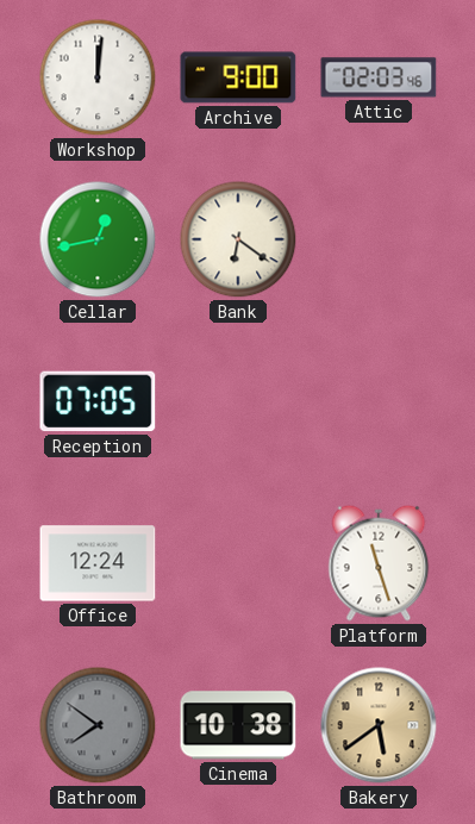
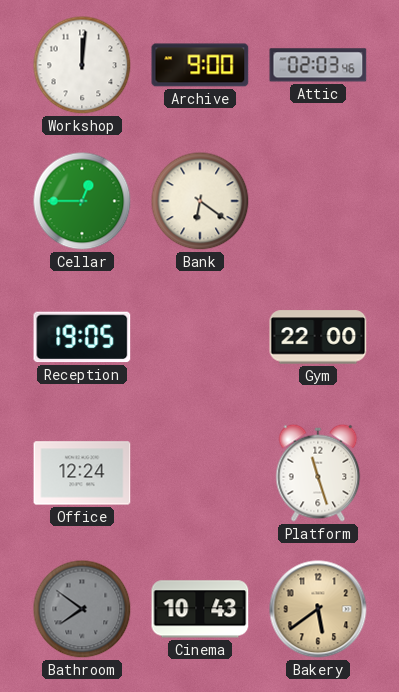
Cellar: 12:43 -> 12:45
Reception: 07:05 -> 19:05
Gym: none -> 22:00
Cinema: 10:38 -> 10:43
